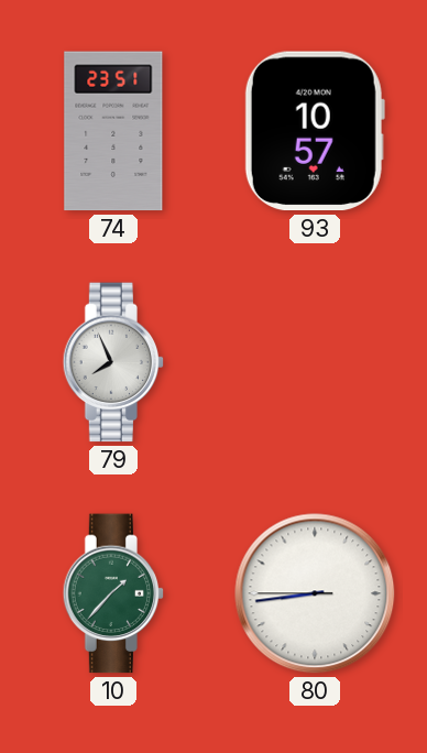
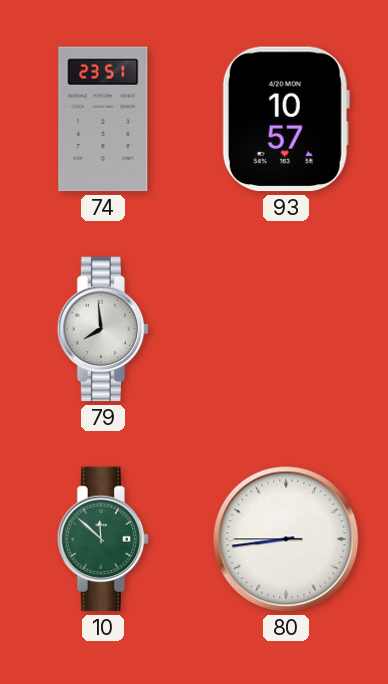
79: 7:56 -> 7:59
10: 1:37 -> 11:52
